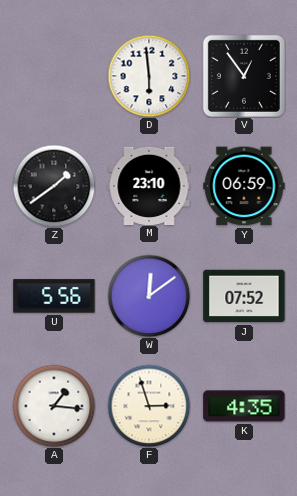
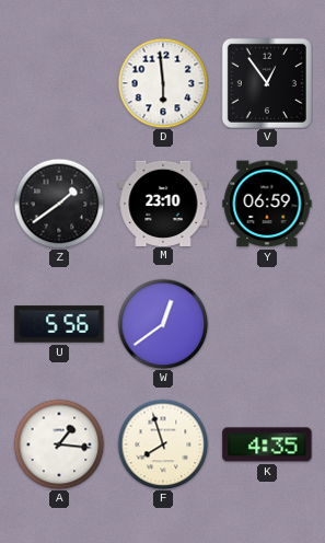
W: 12:09 -> 12:39
J: 07:52 -> none
F: 2:57 -> 7:57
